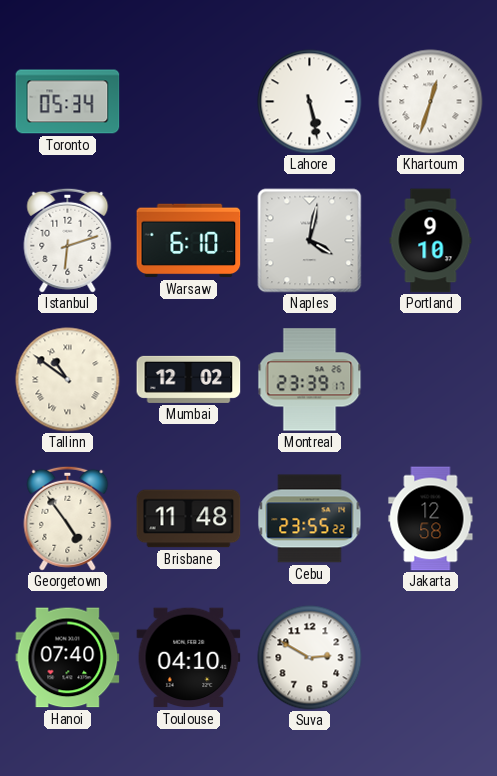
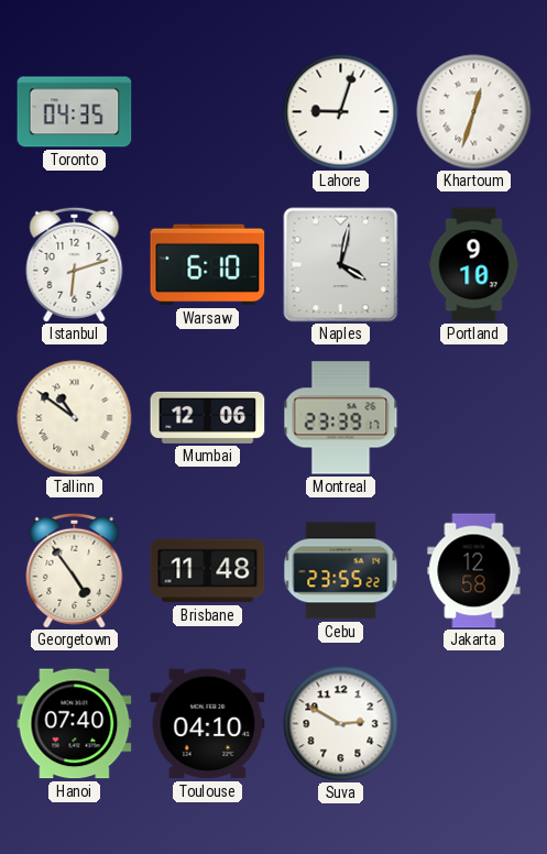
Toronto: 05:34 -> 04:35
Lahore: 5:28 -> 9:03
Mumbai: 12:02 -> 12:06
